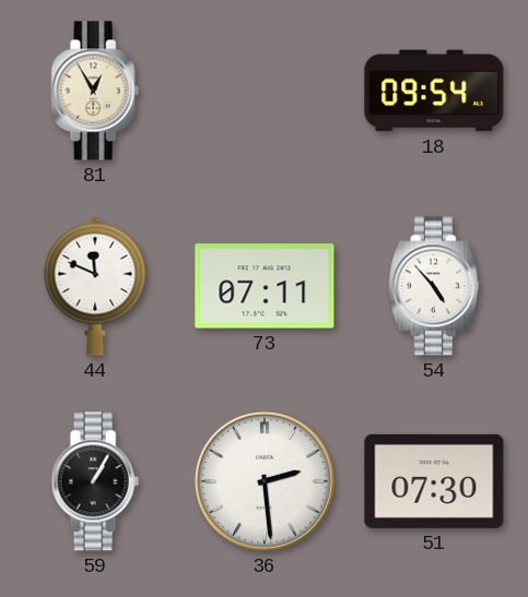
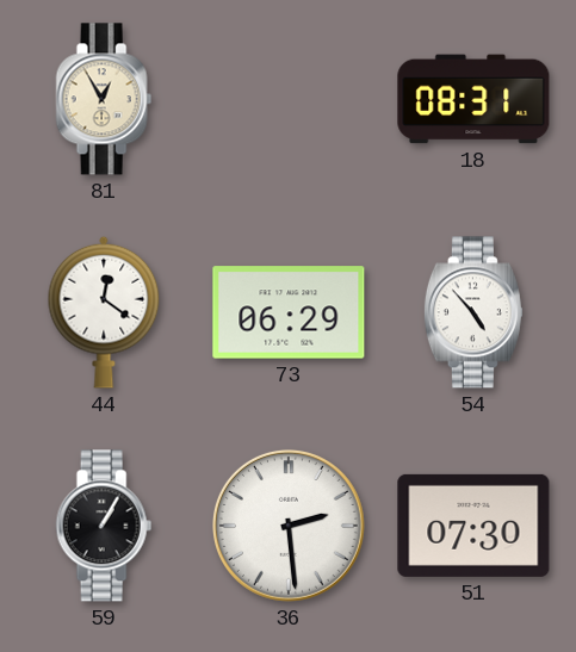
18: 09:54 -> 08:31
44: 11:49 -> 12:21
73: 07:11 -> 06:29
